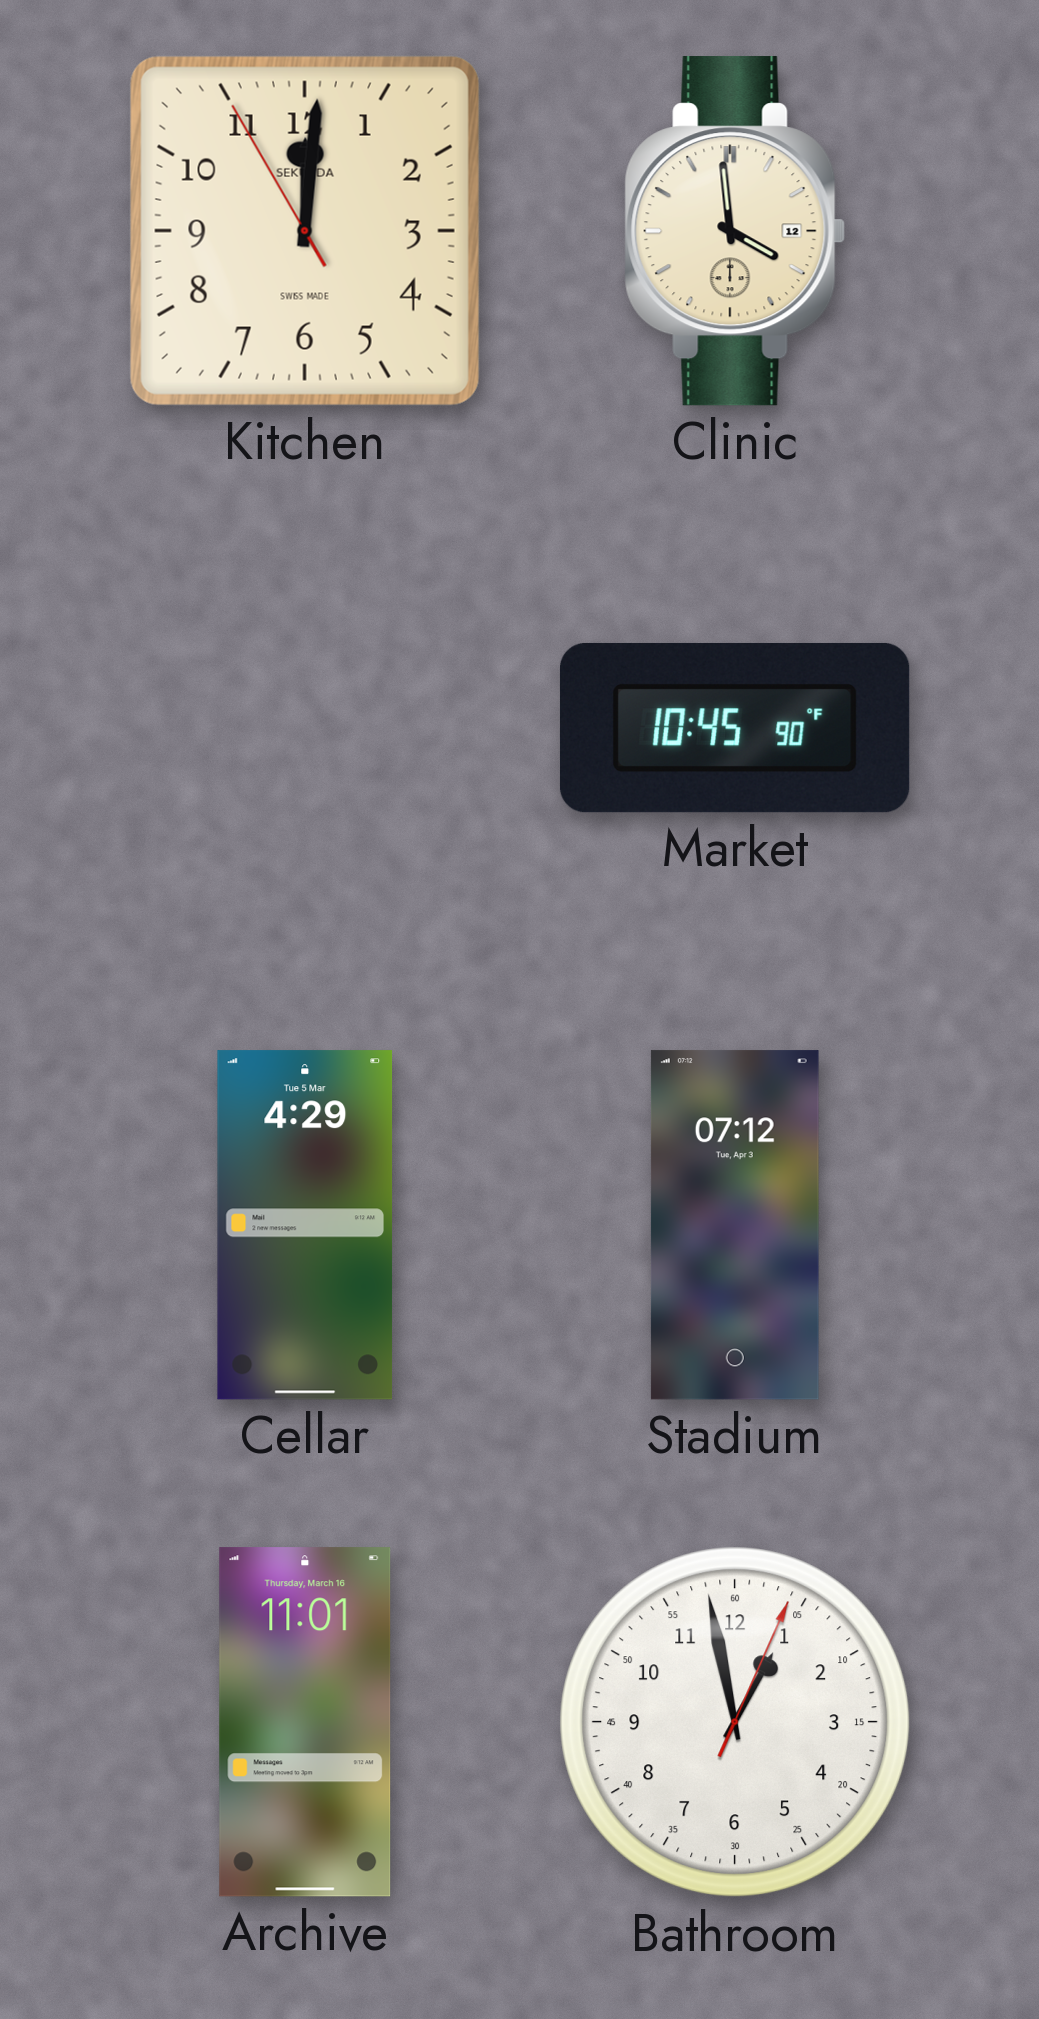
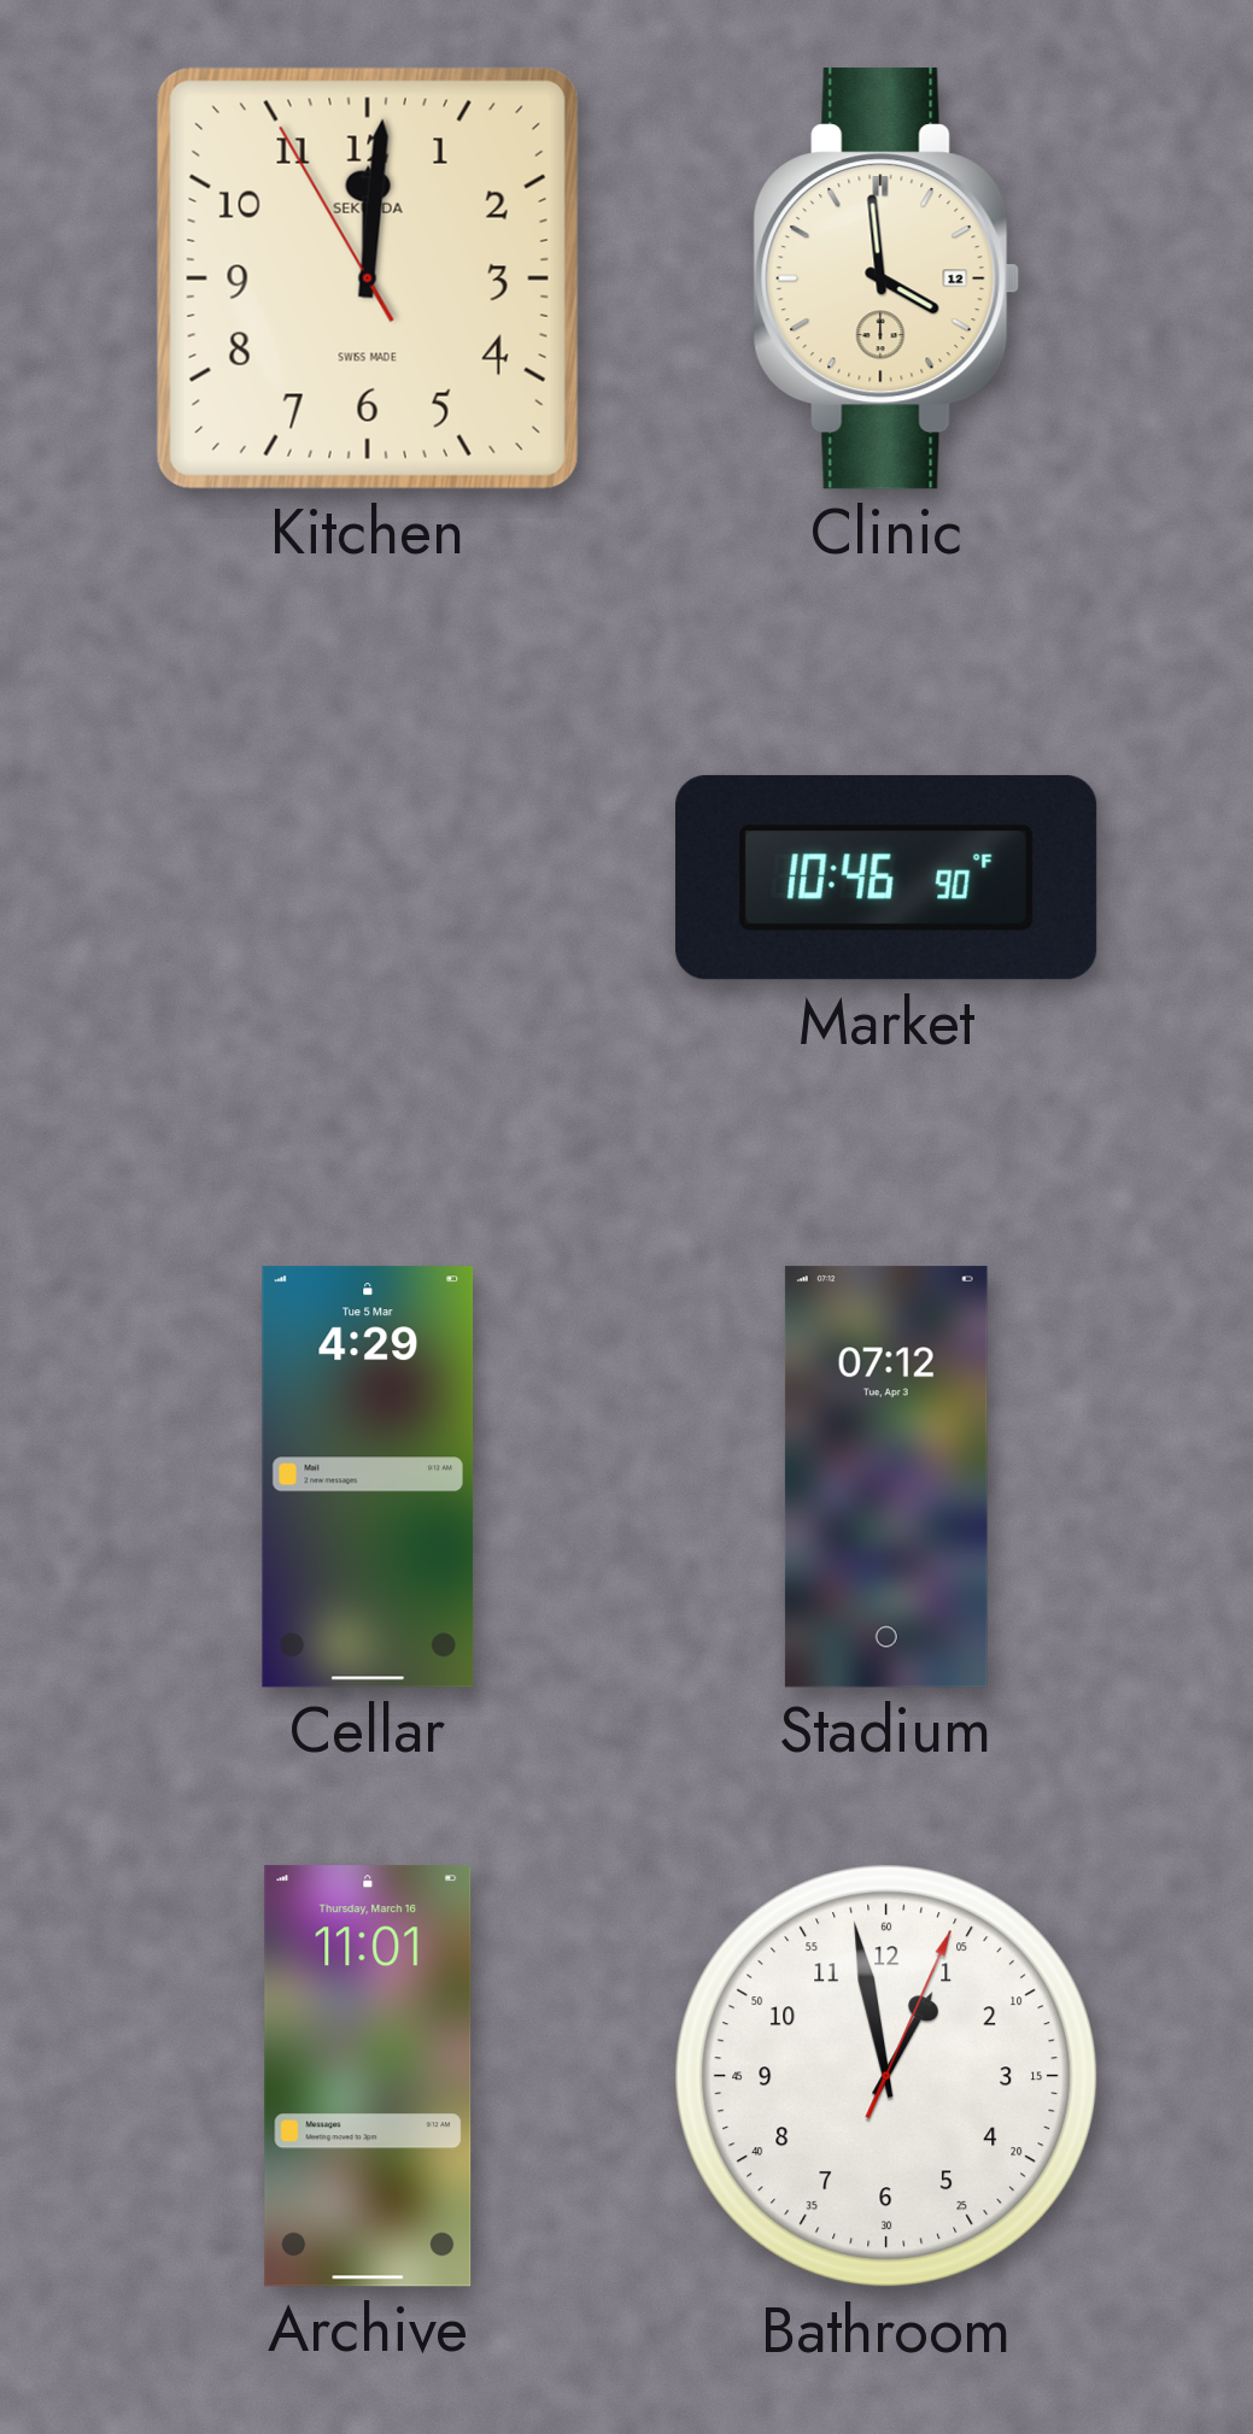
Market: 10:45 -> 10:46
